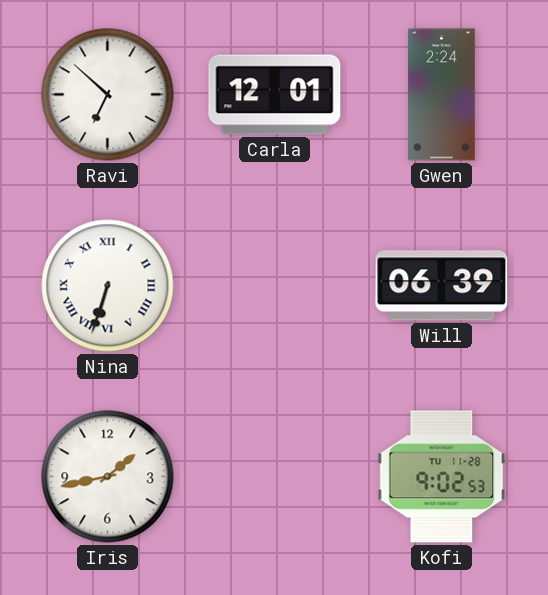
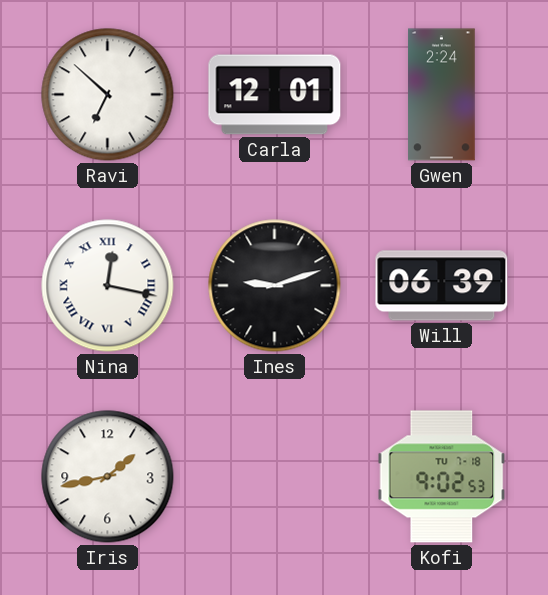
Nina: 6:33 -> 12:17
Ines: none -> 9:12
Kofi date: TU 11-28 -> TU 7-18
